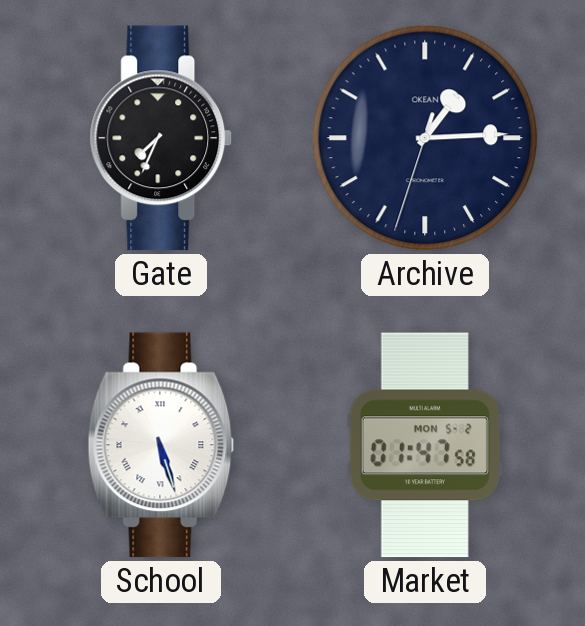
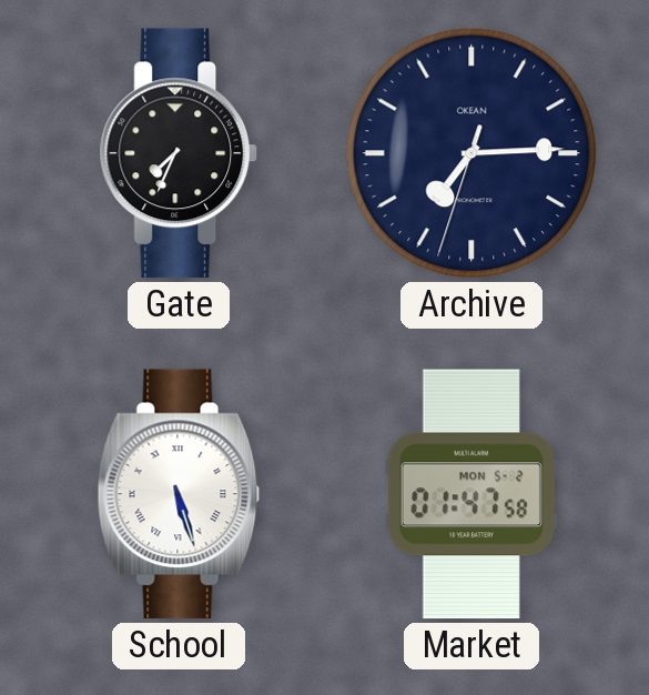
Archive: 1:14 -> 7:14
